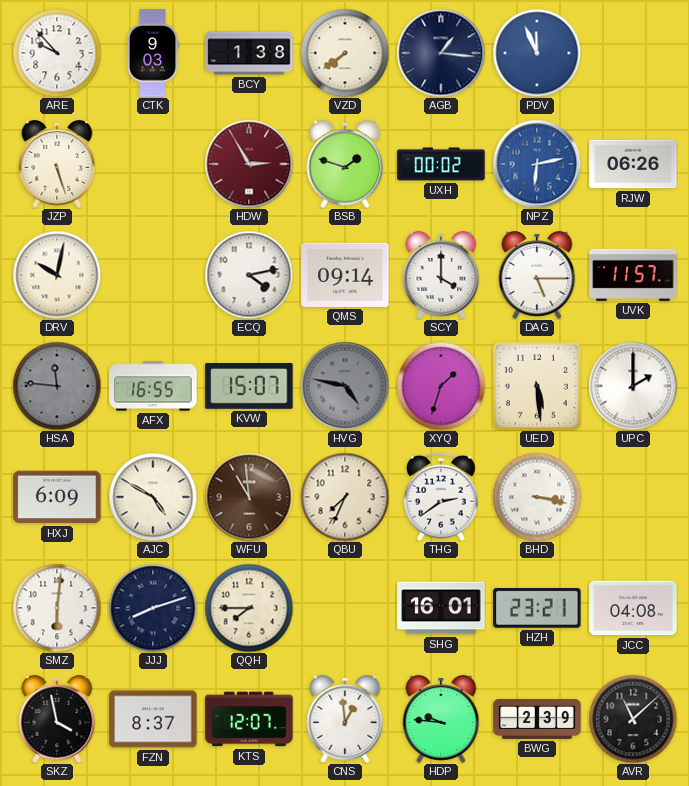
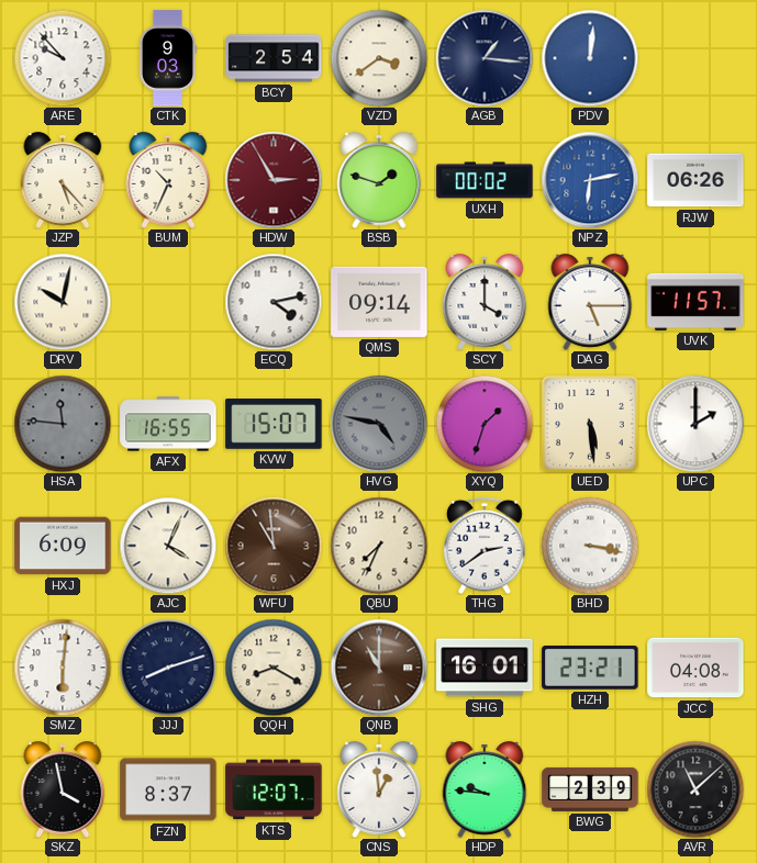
BCY: 1:38 -> 2:54
VZD: 7:39 -> 3:39
PDV: 11:56 -> 12:01
JZP: 5:27 -> 5:23
BUM: none -> 10:34
AJC: 4:50 -> 4:04
QQH: 7:45 -> 8:20
QNB: none -> 11:00
